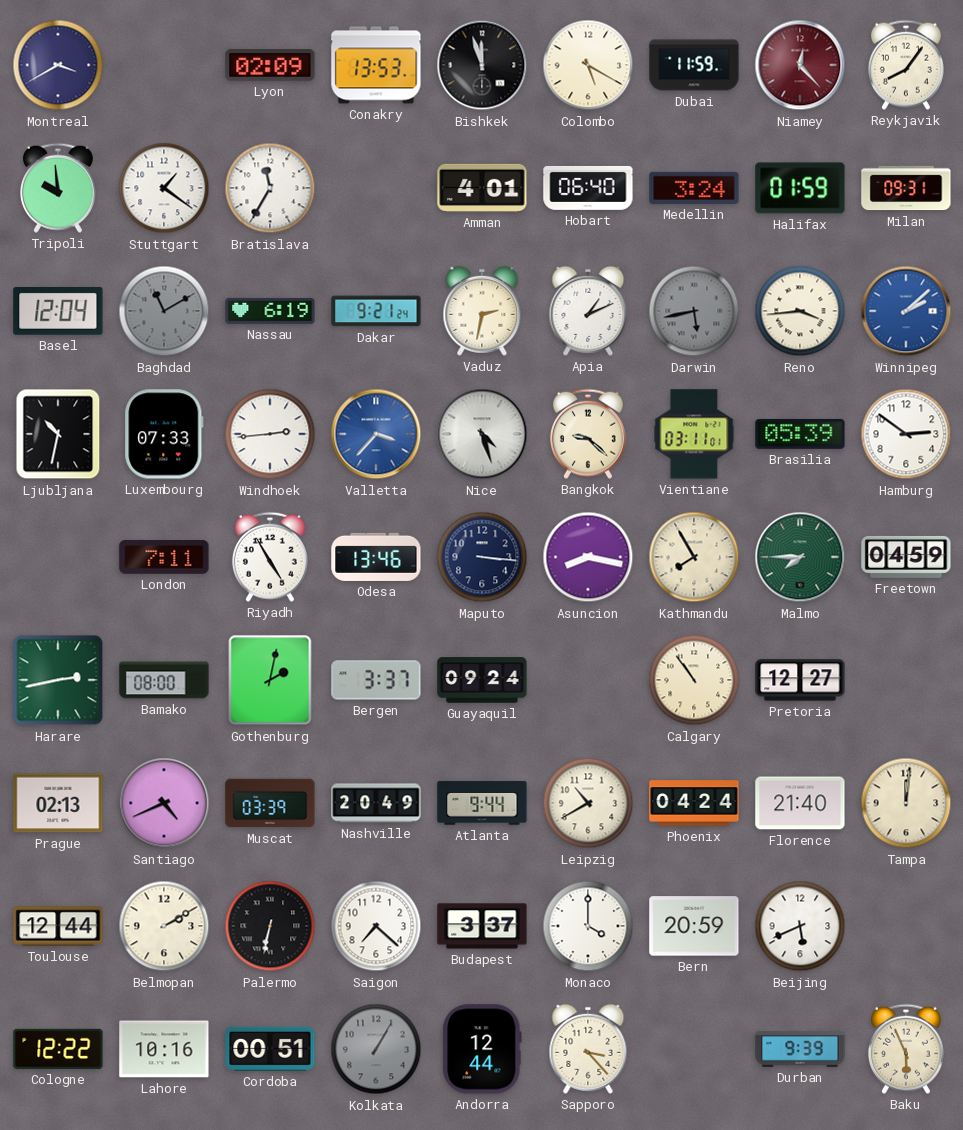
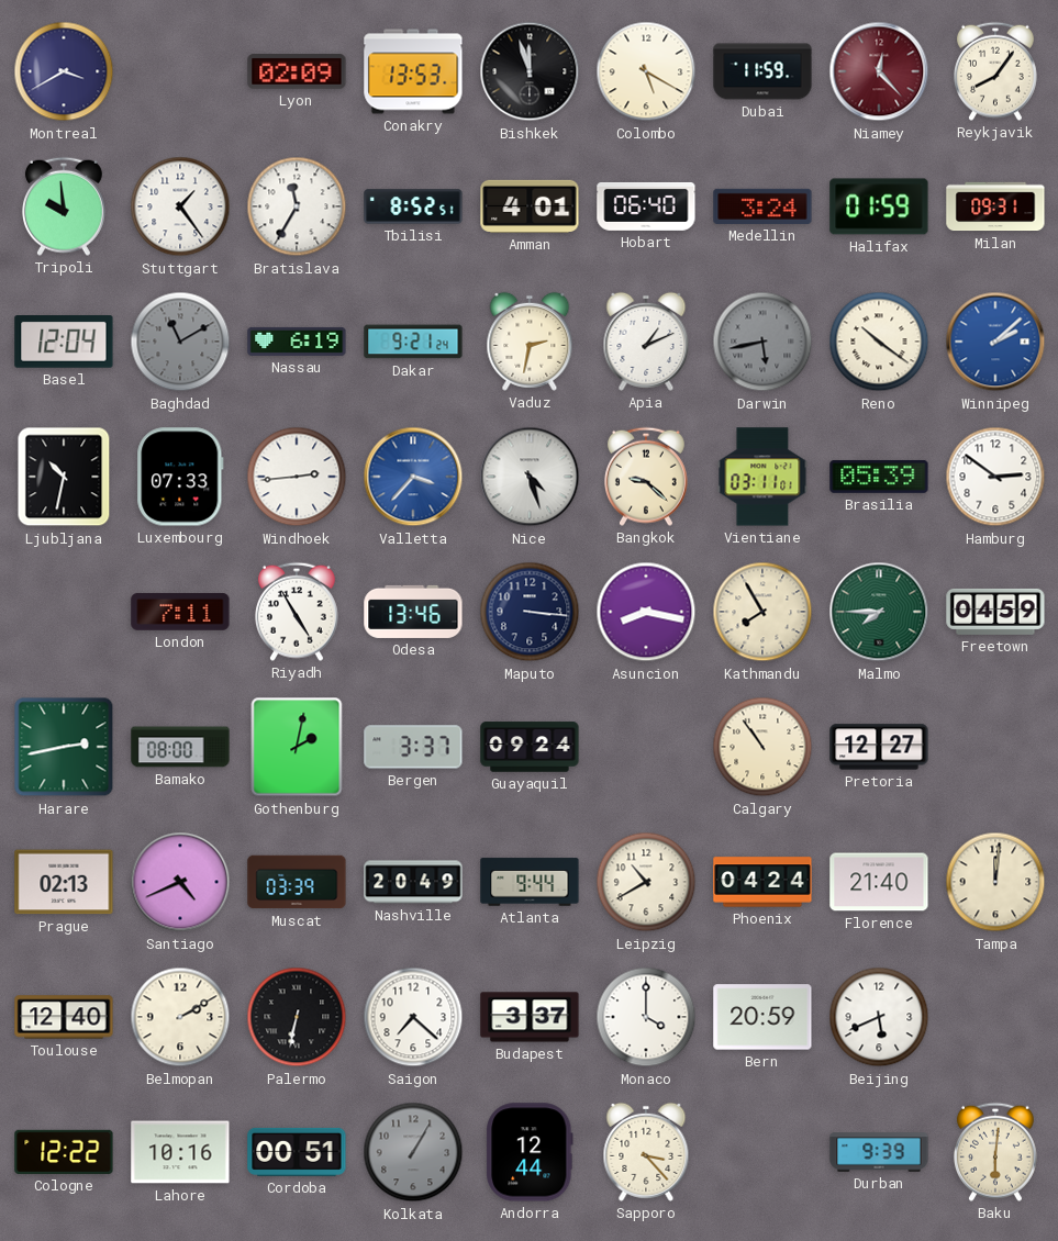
Stuttgart: 1:21 -> 1:24
Tbilisi: none -> 8:52
Reno: 3:44 -> 10:21
Toulouse: 12:44 -> 12:40
Baku: 5:56 -> 6:01
